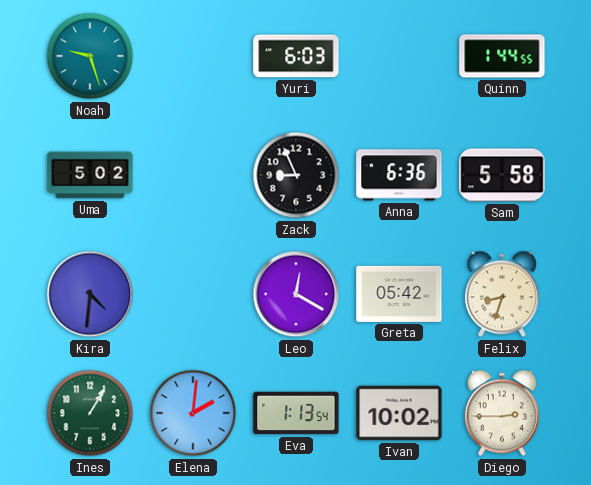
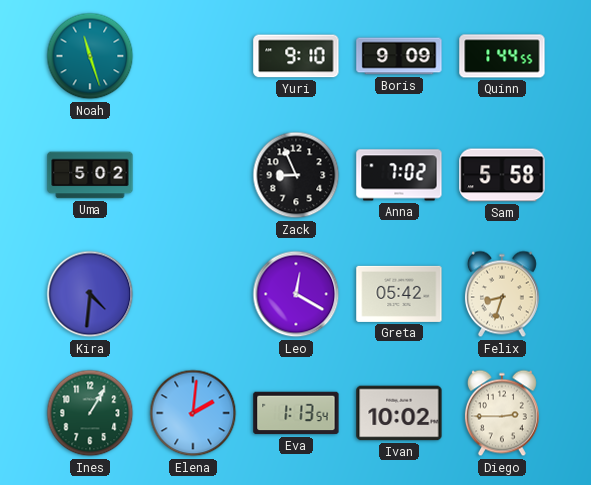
Noah: 9:27 -> 11:27
Yuri: 6:03 -> 9:10
Boris: none -> 9:09
Anna: 6:36 -> 7:02
